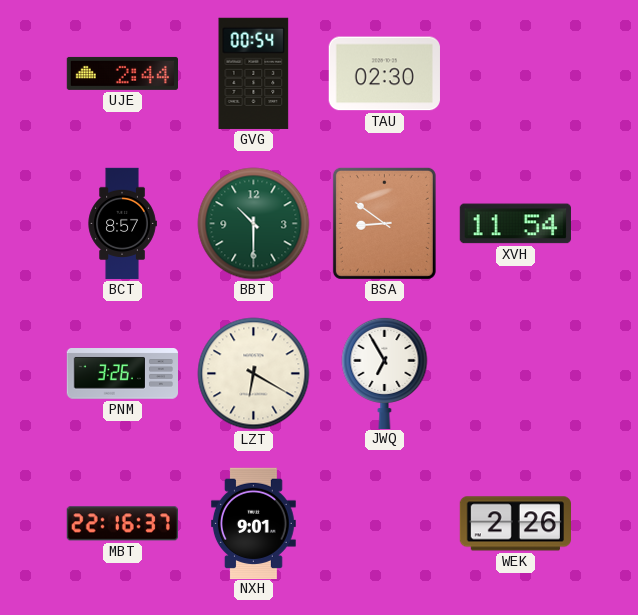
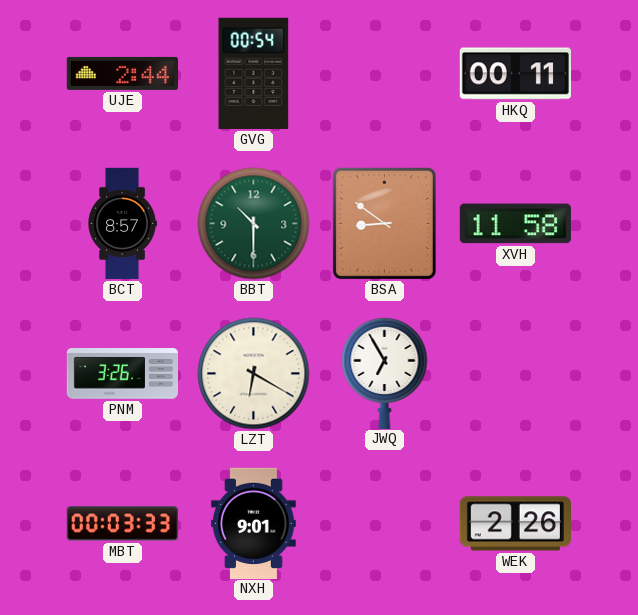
TAU: 02:30 -> none
HKQ: none -> 00:11
XVH: 11:54 -> 11:58
MBT: 22:16 -> 00:03
